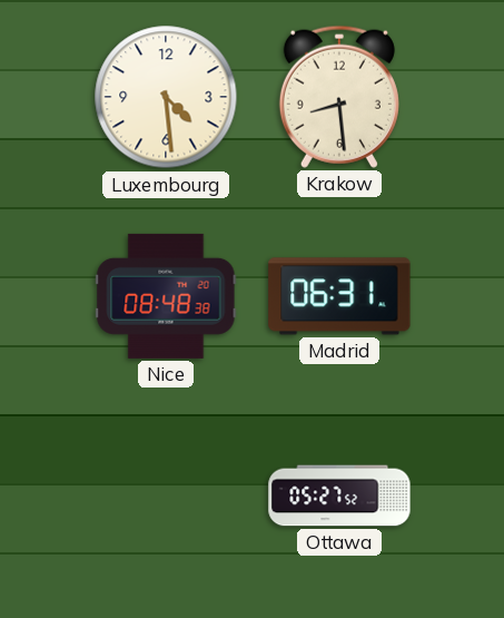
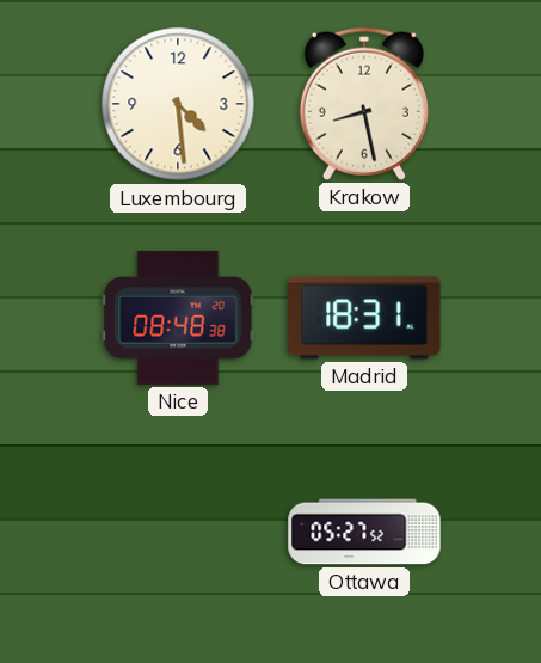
Krakow: 8:29 -> 8:28
Madrid: 06:31 -> 18:31
